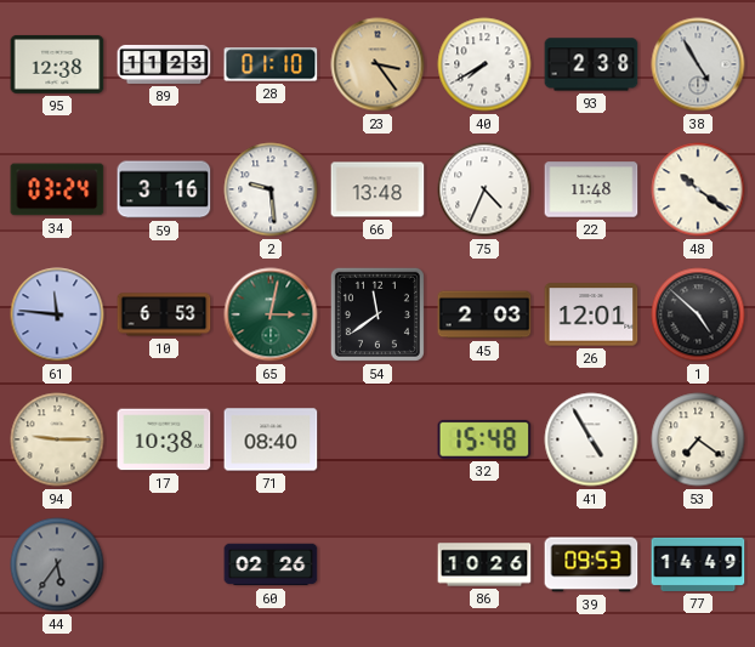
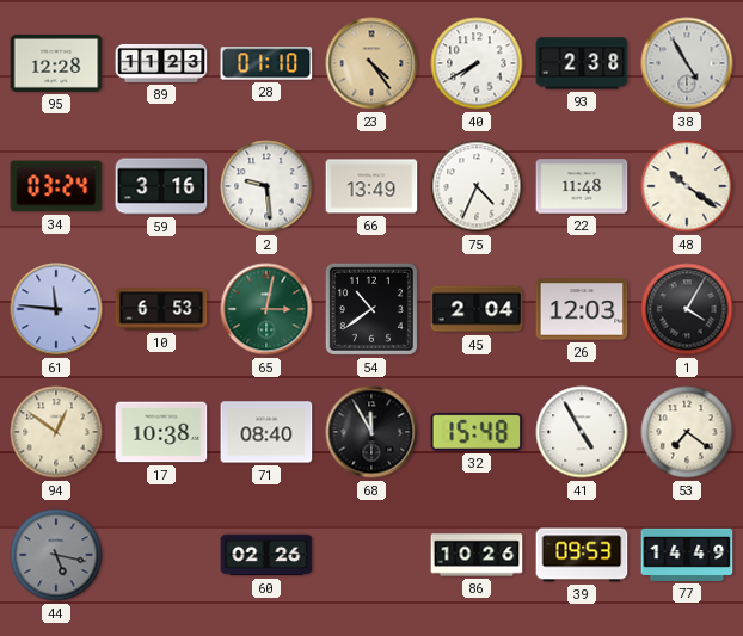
95: 12:38 -> 12:28
23: 3:24 -> 4:24
66: 13:48 -> 13:49
54: 11:39 -> 10:39
45: 2:03 -> 2:04
26: 12:01 -> 12:03
1: 4:52 -> 4:05
94: 9:15 -> 12:51
68: none -> 11:55
44: 5:36 -> 5:17
